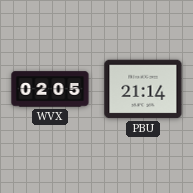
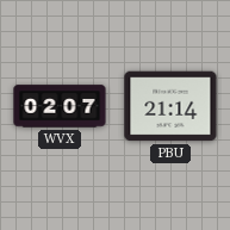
WVX: 02:05 -> 02:07
